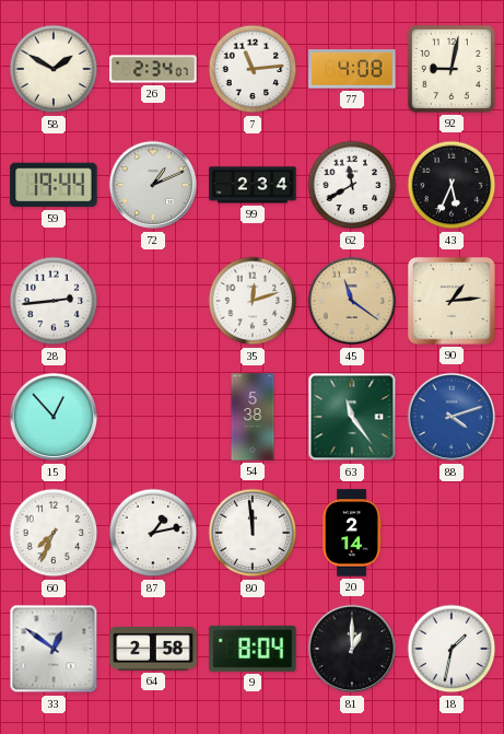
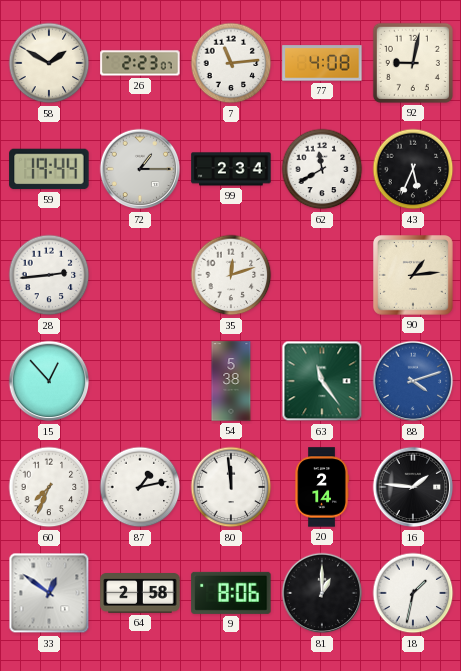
26: 2:34 -> 2:23
72: 1:11 -> 1:15
45: 11:21 -> none
16: none -> 1:46
9: 8:04 -> 8:06
